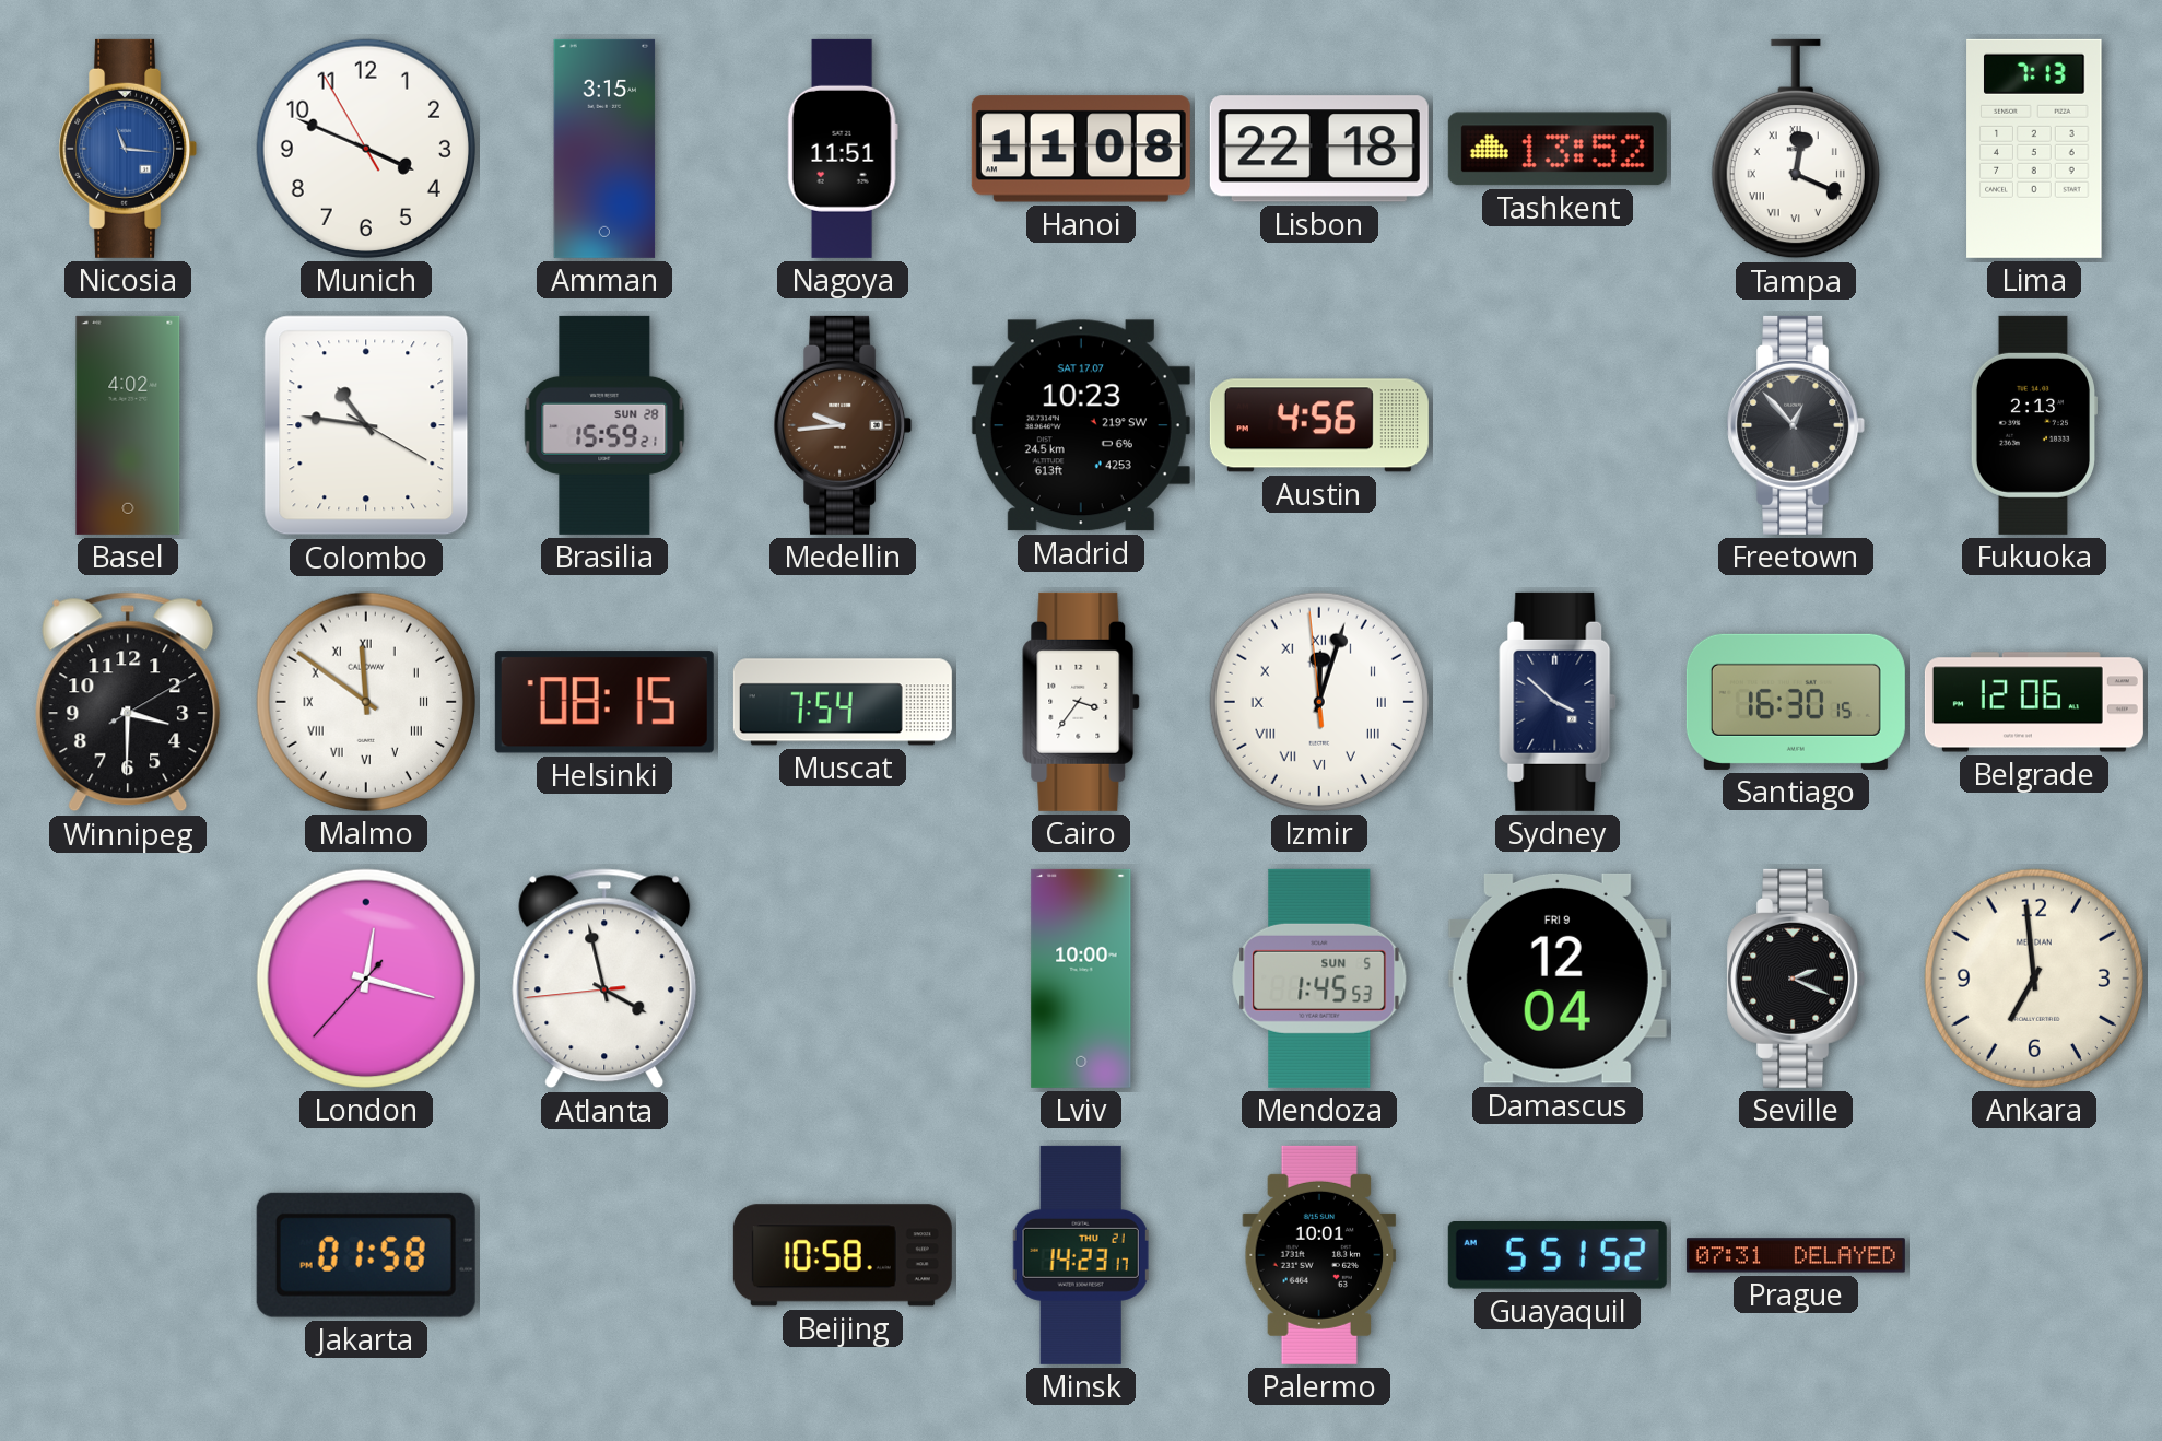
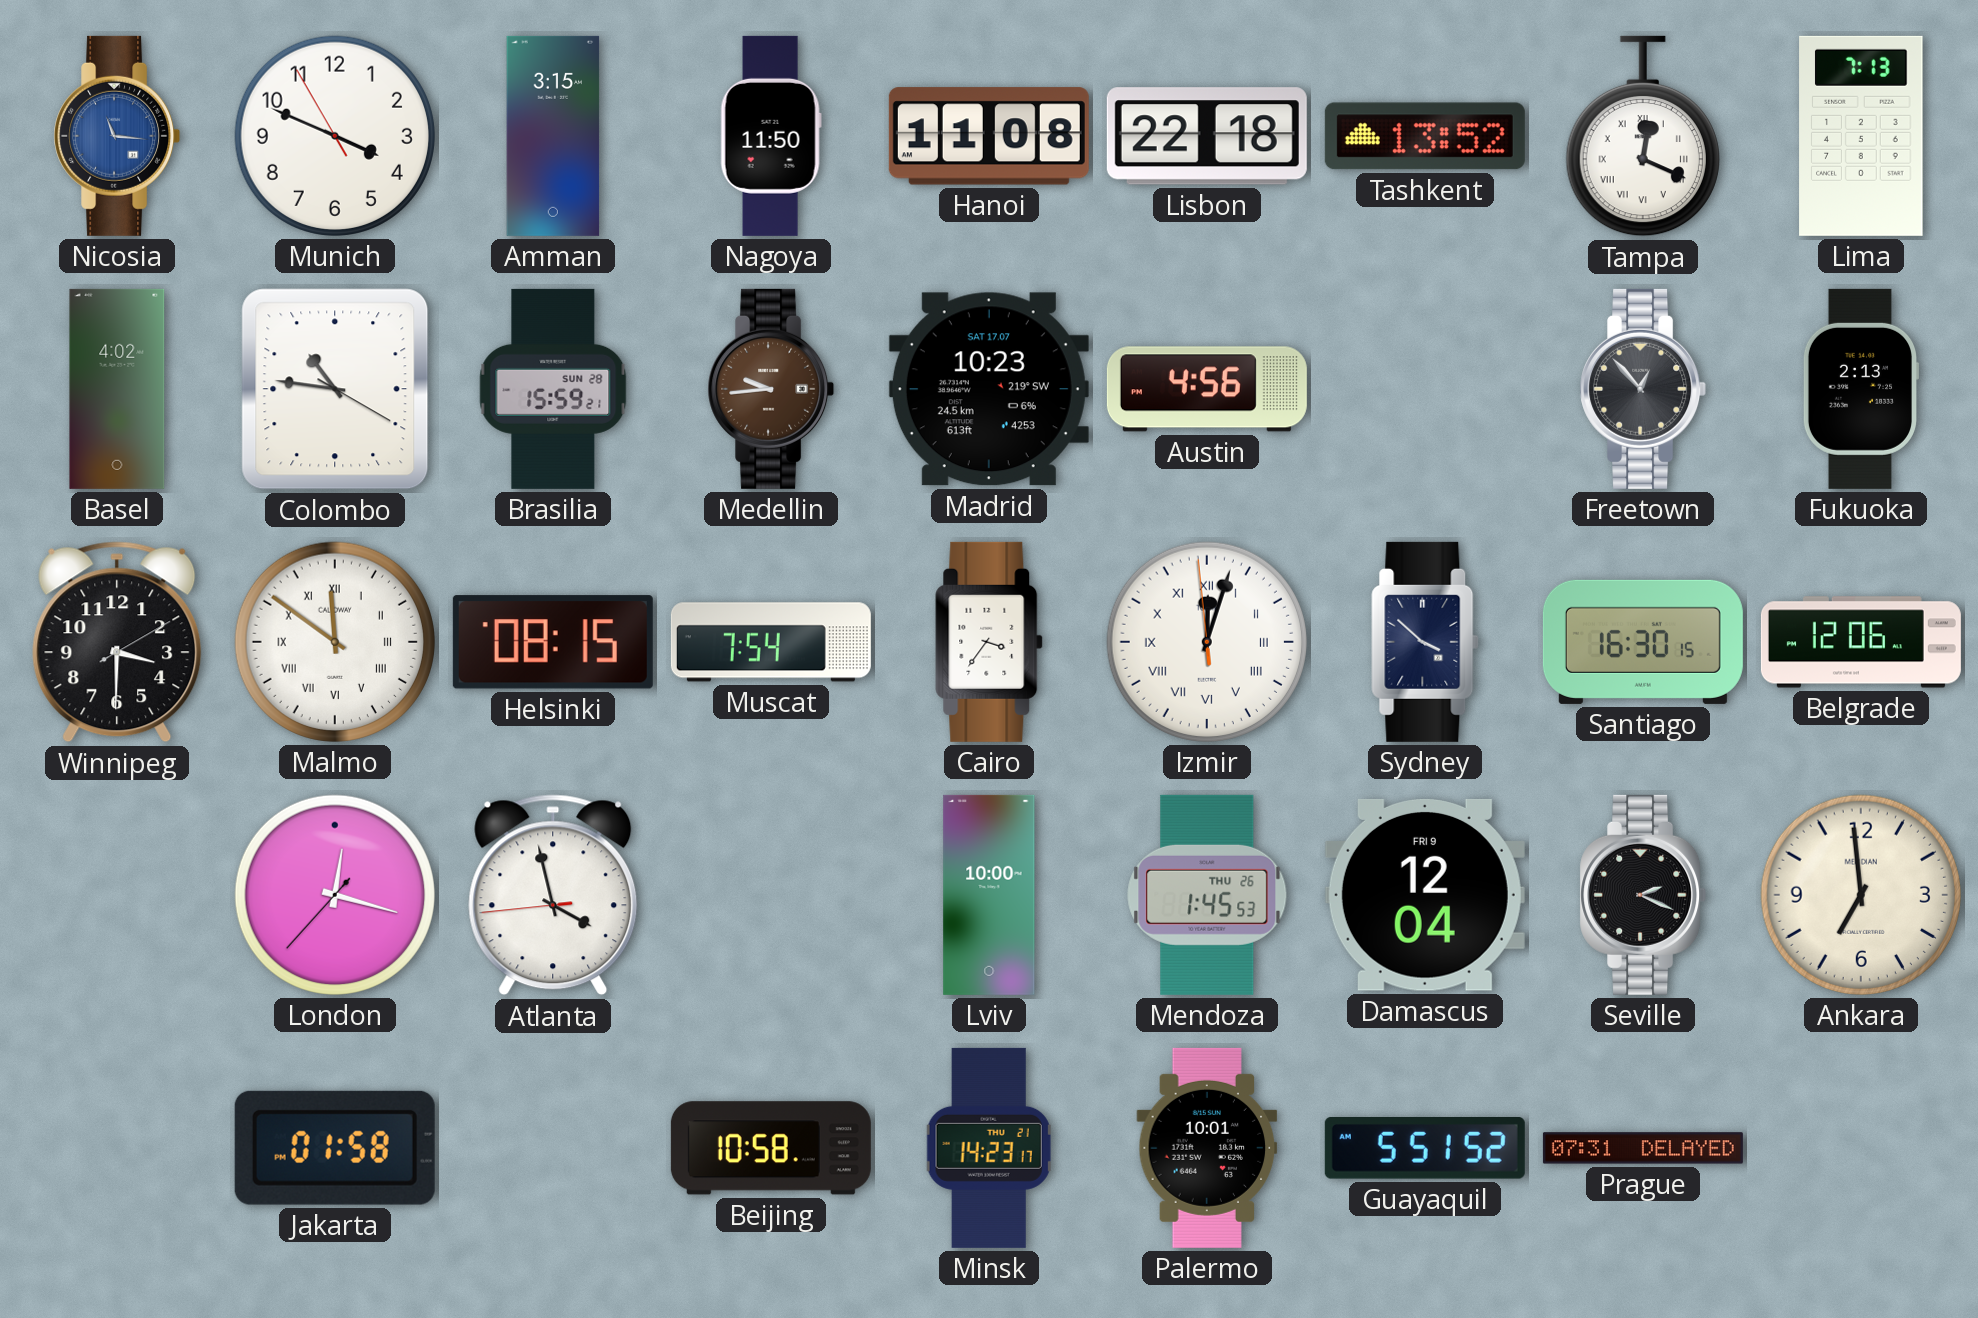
Nagoya: 11:51 -> 11:50
Mendoza date: SUN 5 -> THU 26
